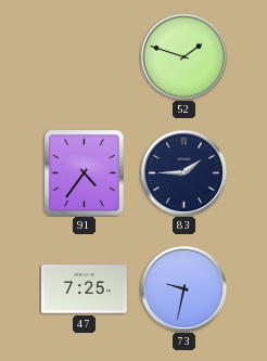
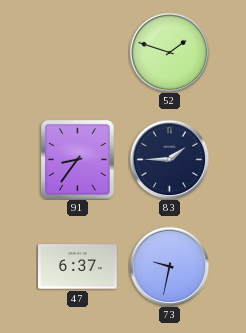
91: 4:36 -> 8:36
47: 7:25 -> 6:37
